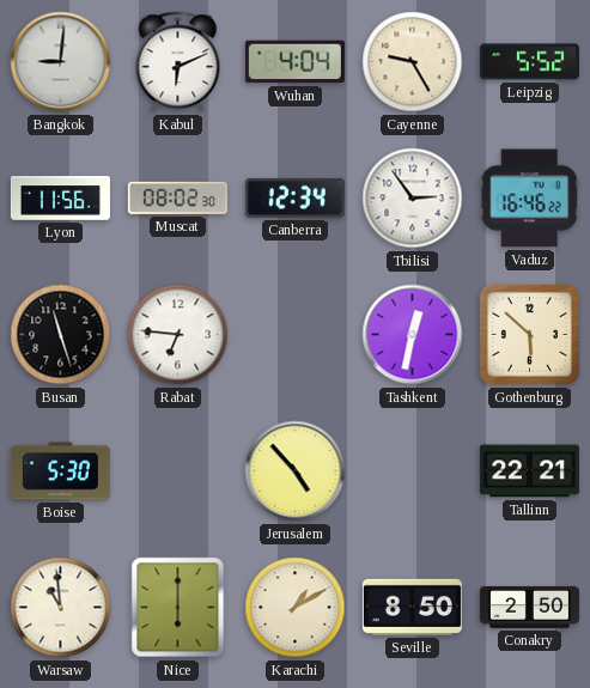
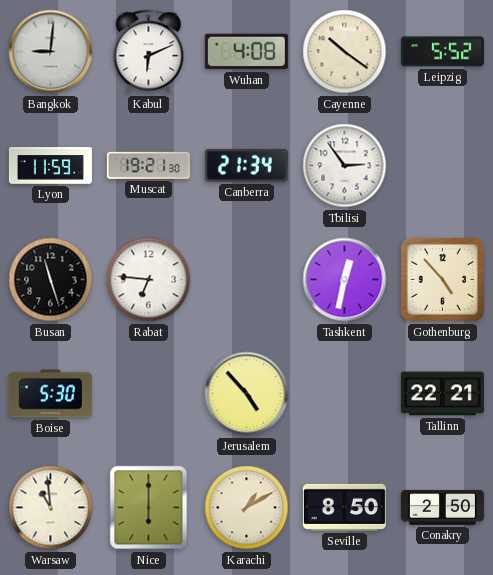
Wuhan: 4:04 -> 4:08
Cayenne: 9:25 -> 10:21
Lyon: 11:56 -> 11:59
Muscat: 08:02 -> 19:21
Canberra: 12:34 -> 21:34
Vaduz: 16:46 -> none
Gothenburg: 5:52 -> 4:53
